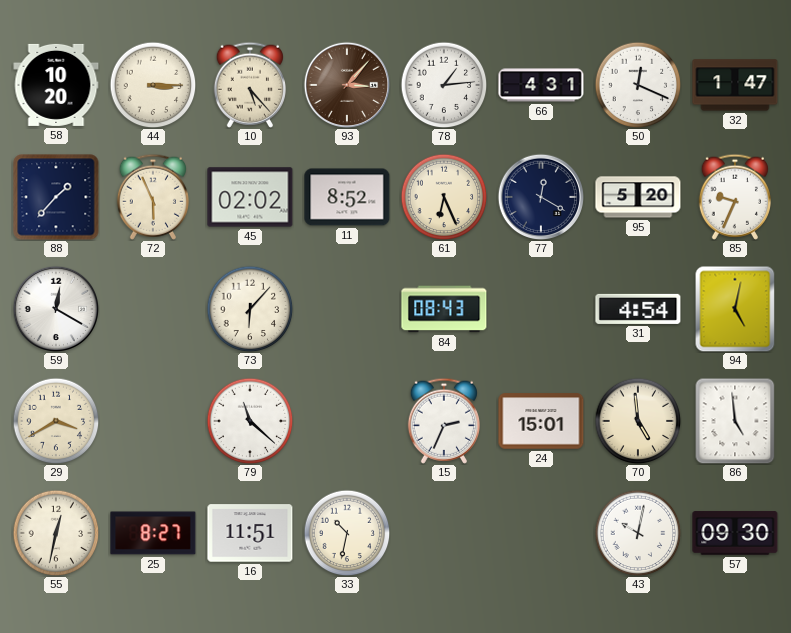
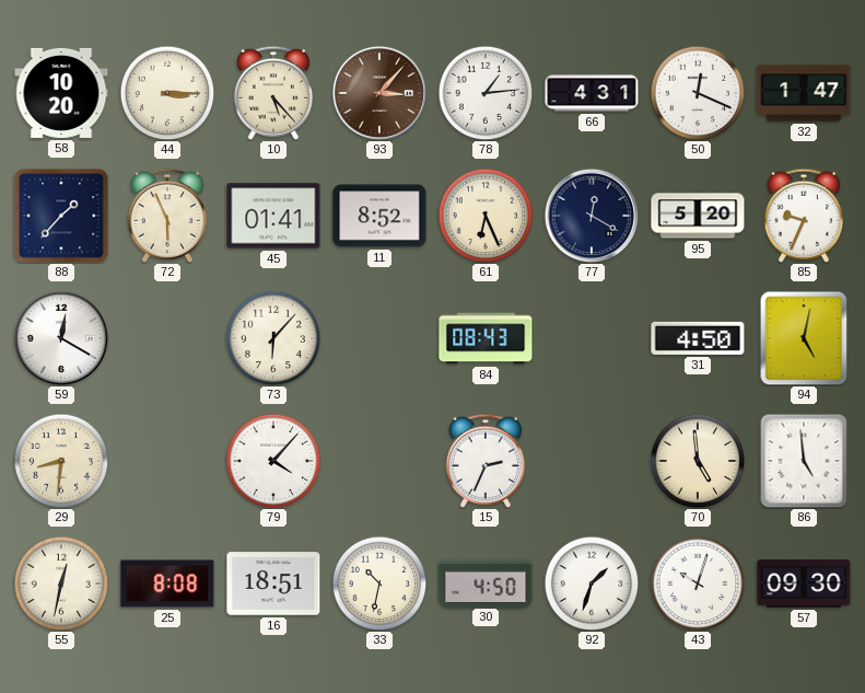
45: 02:02 -> 01:41
31: 4:54 -> 4:50
29: 3:40 -> 8:31
79: 11:22 -> 4:07
24: 15:01 -> none
25: 8:27 -> 8:08
16: 11:51 -> 18:51
30: none -> 4:50
92: none -> 1:33
43: 10:02 -> 10:03
